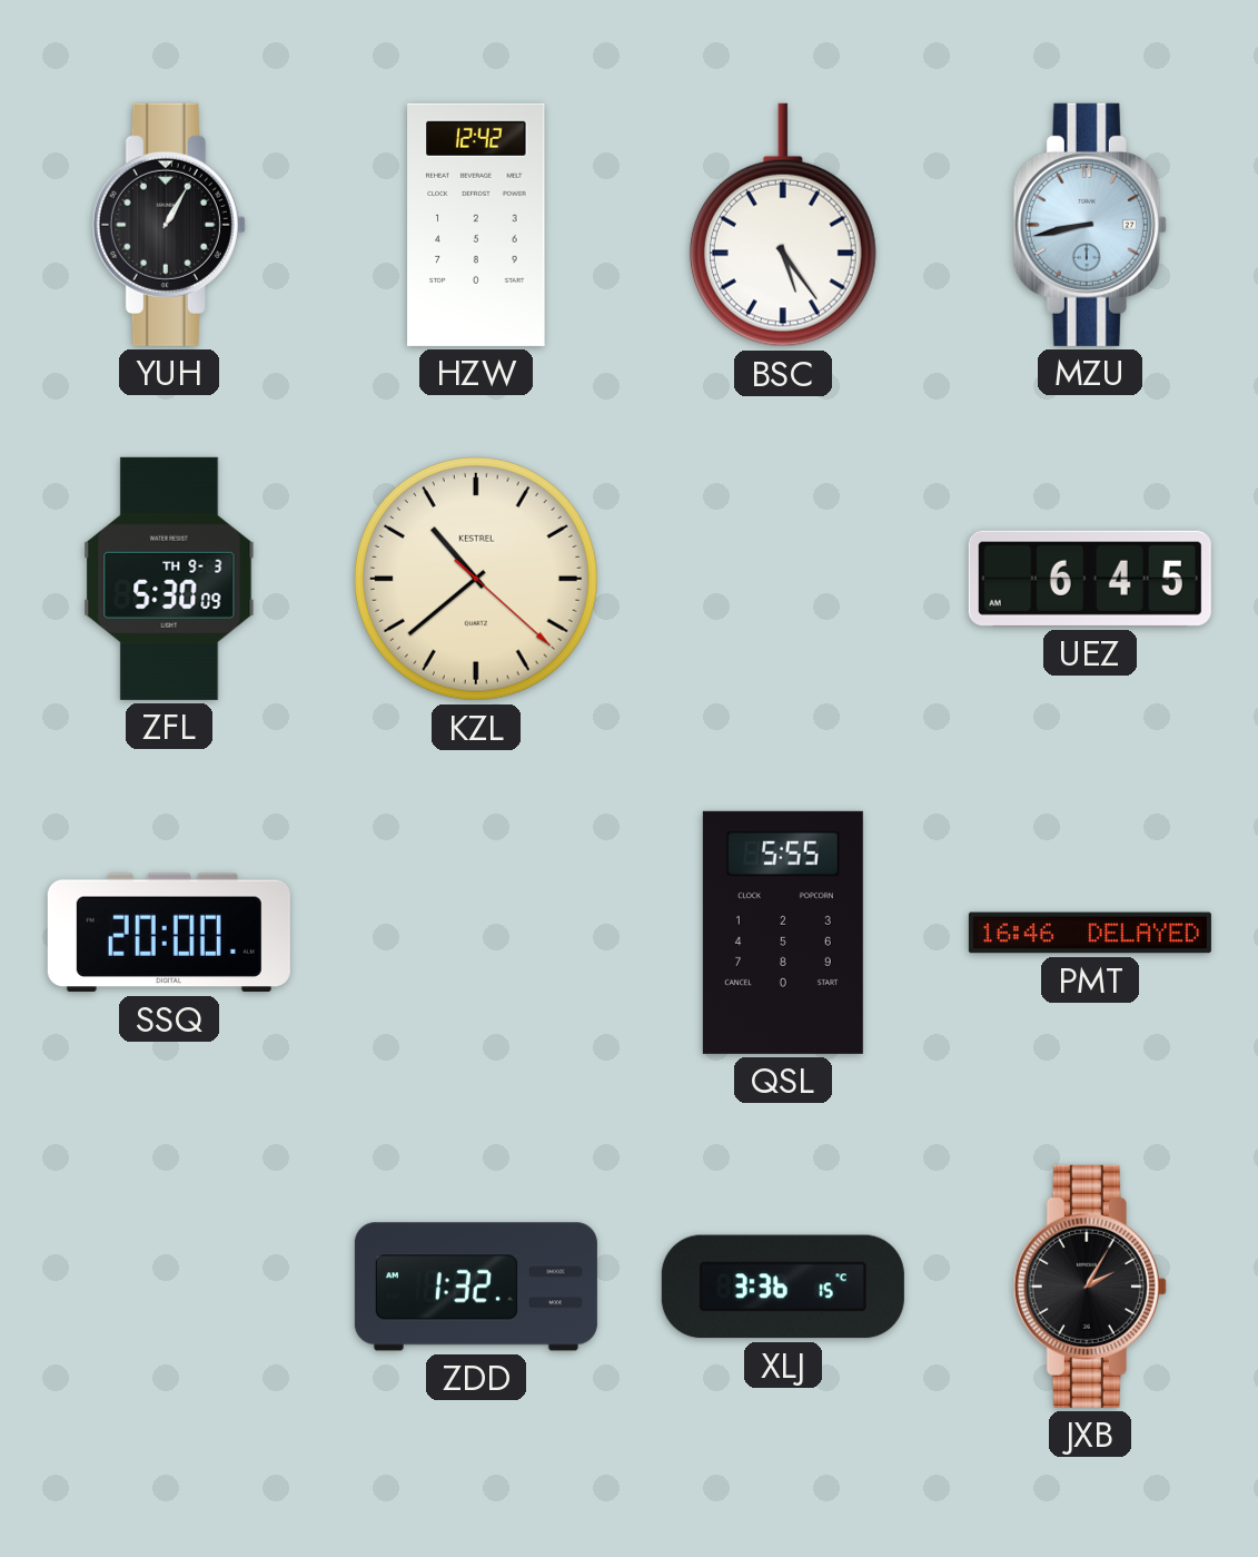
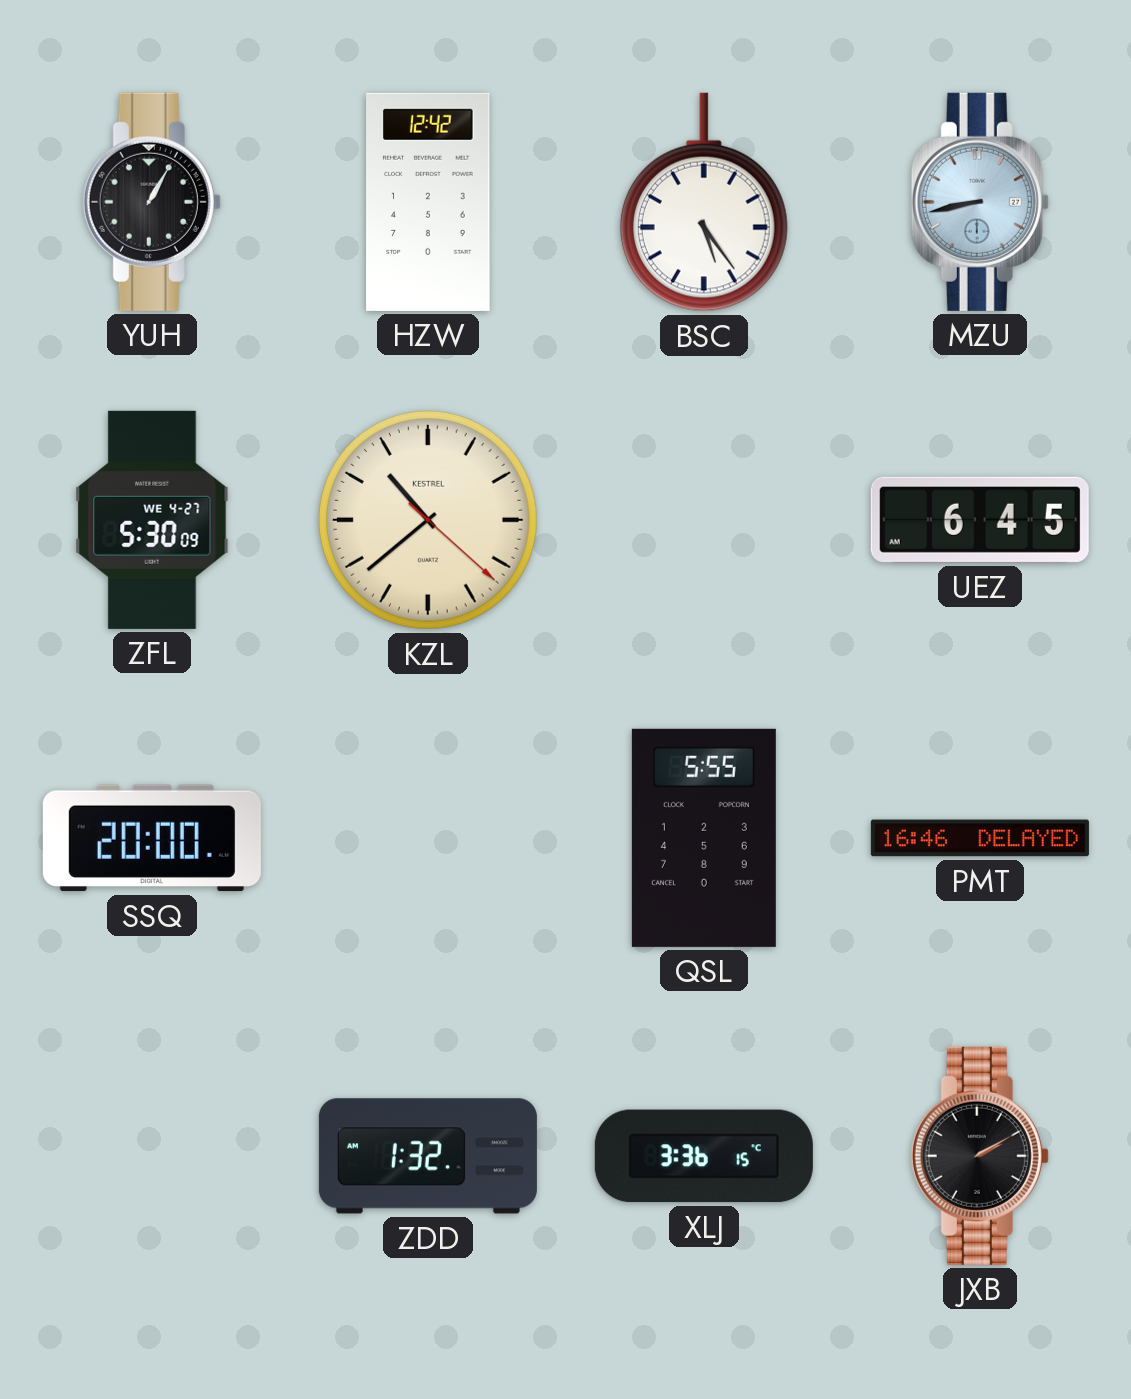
ZFL date: TH 9-3 -> WE 4-27
JXB: 2:05 -> 2:10
